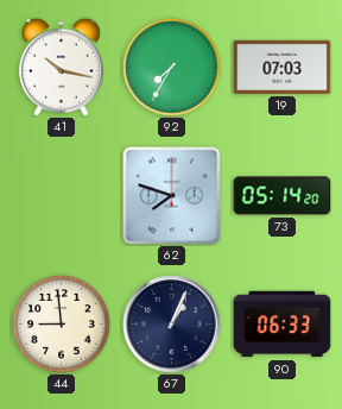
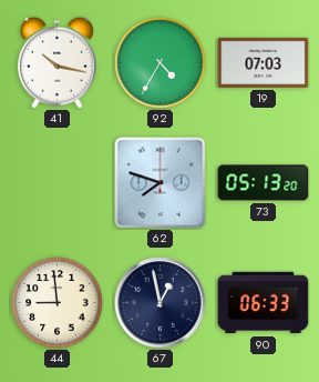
92: 7:35 -> 4:35
73: 05:14 -> 05:13
67: 1:04 -> 12:58
